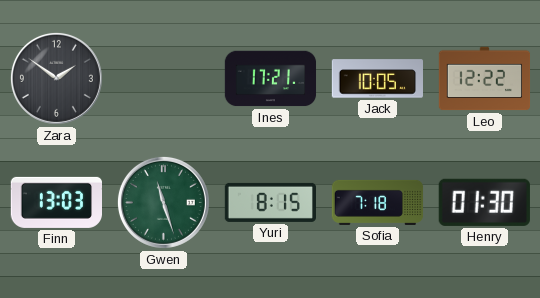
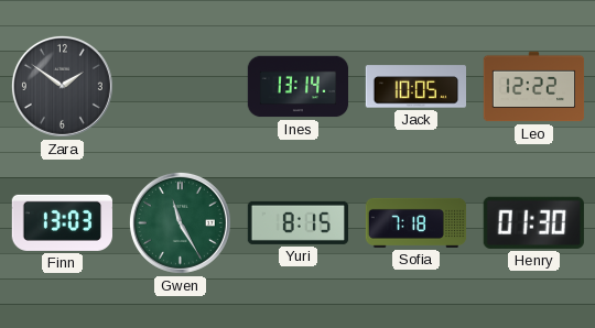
Ines: 17:21 -> 13:14
Gwen: 11:27 -> 11:25
